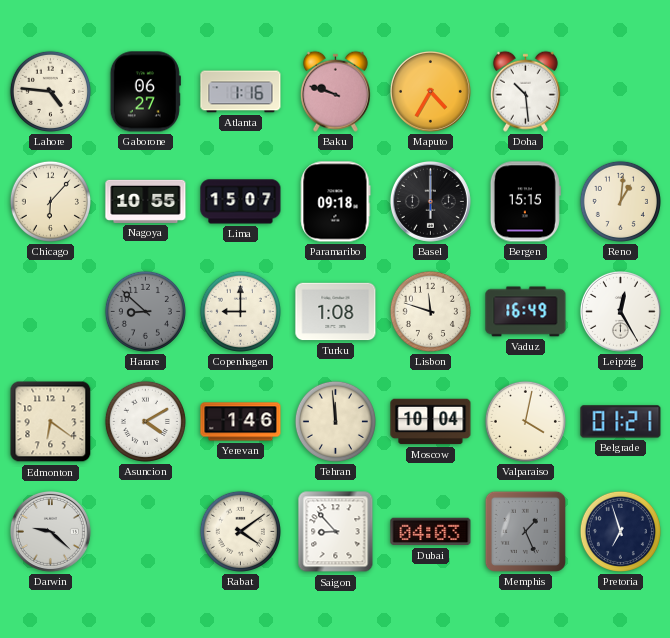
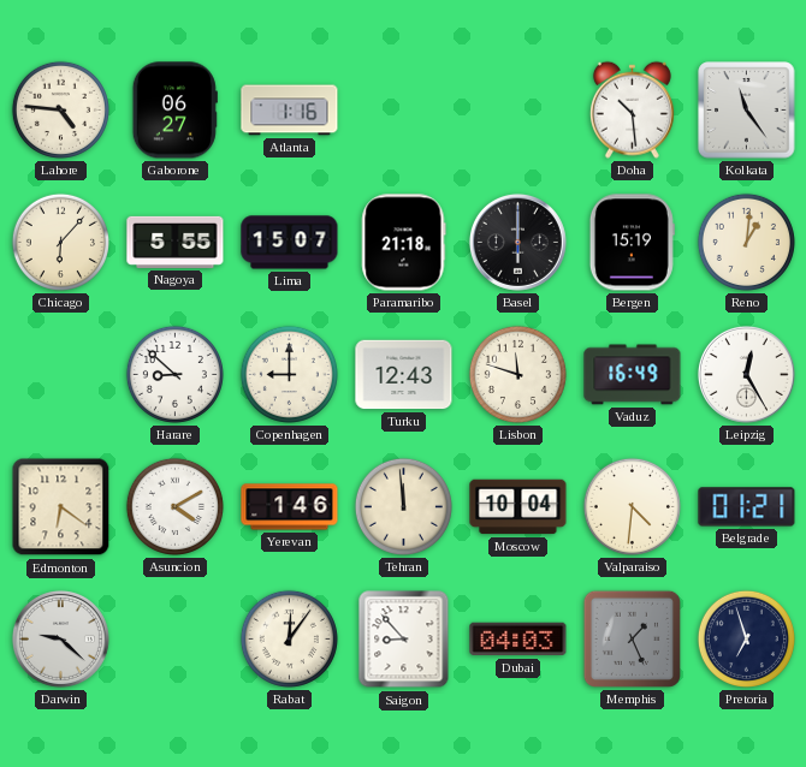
Baku: 9:48 -> none
Maputo: 4:35 -> none
Kolkata: none -> 11:24
Nagoya: 10:55 -> 5:55
Paramaribo: 09:18 -> 21:18
Bergen: 15:15 -> 15:19
Harare dial: grey -> white
Turku: 1:08 -> 12:43
Valparaiso: 4:02 -> 4:31
Rabat: 4:09 -> 12:06
